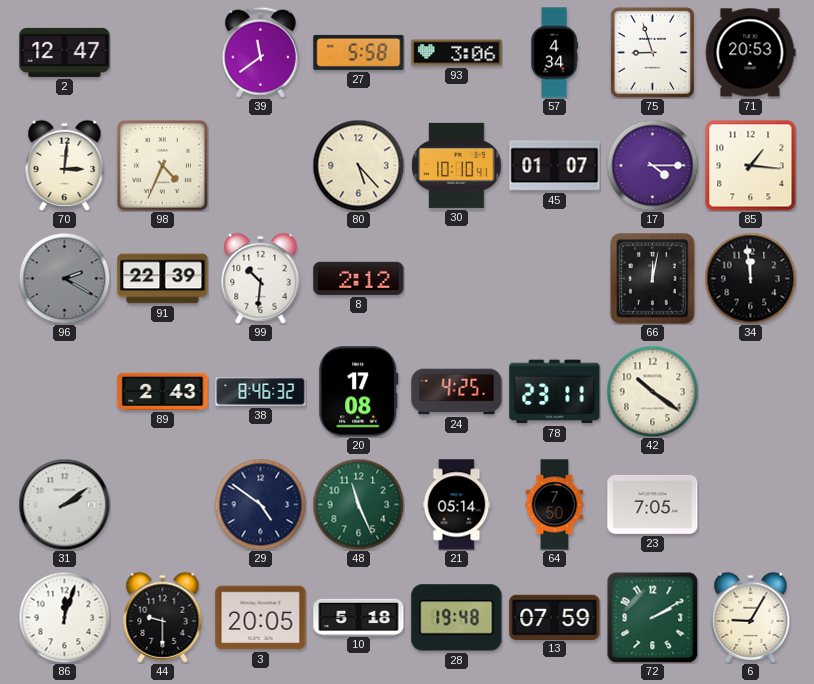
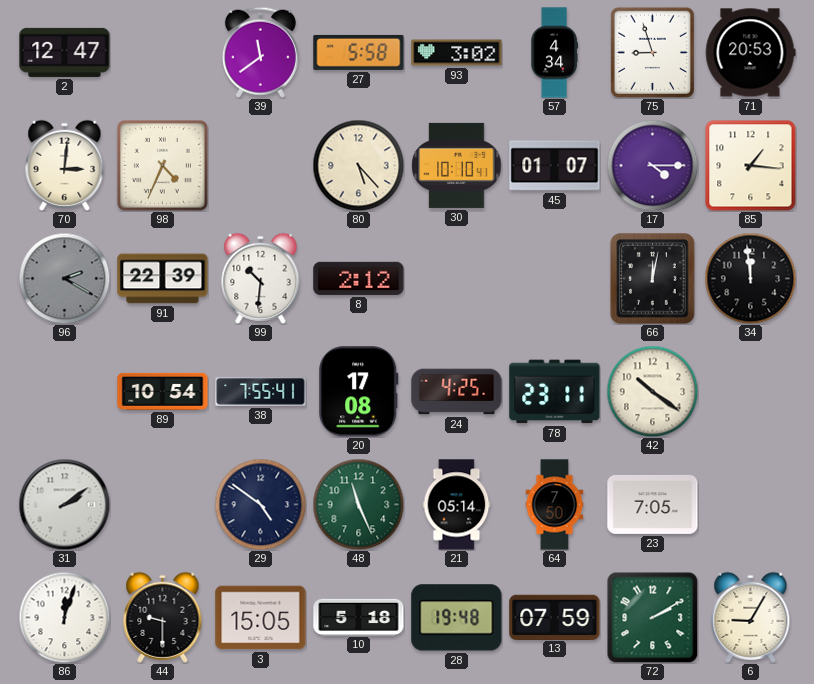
93: 3:06 -> 3:02
89: 2:43 -> 10:54
38: 8:46 -> 7:55
3: 20:05 -> 15:05
